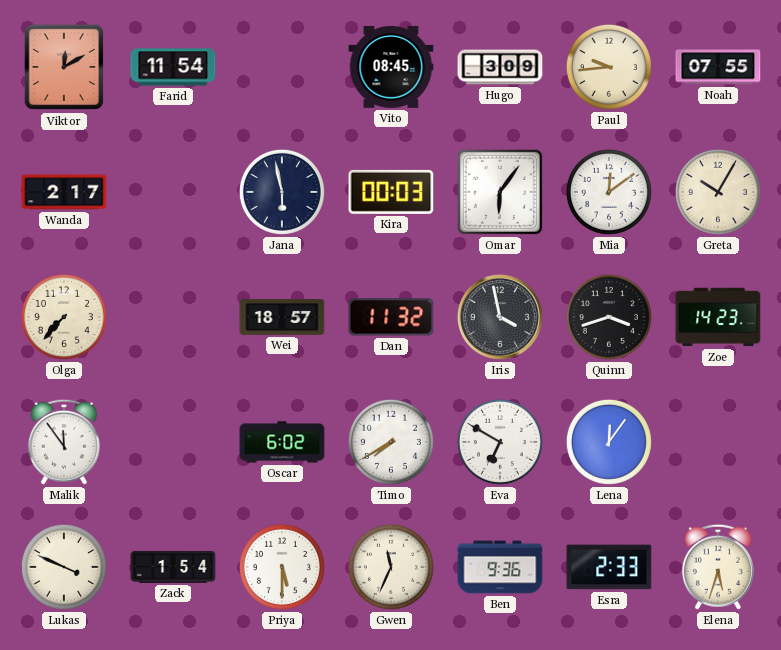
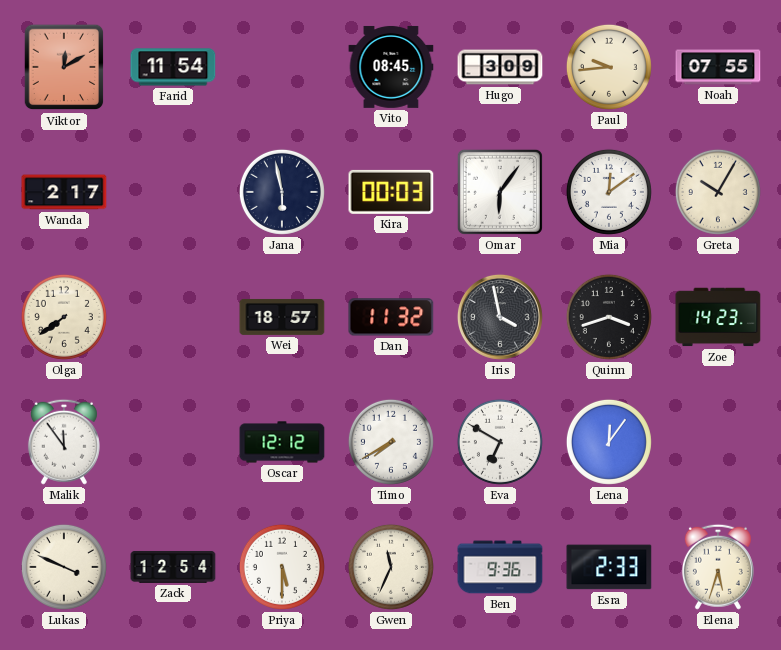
Olga: 7:37 -> 7:39
Oscar: 6:02 -> 12:12
Zack: 1:54 -> 12:54
